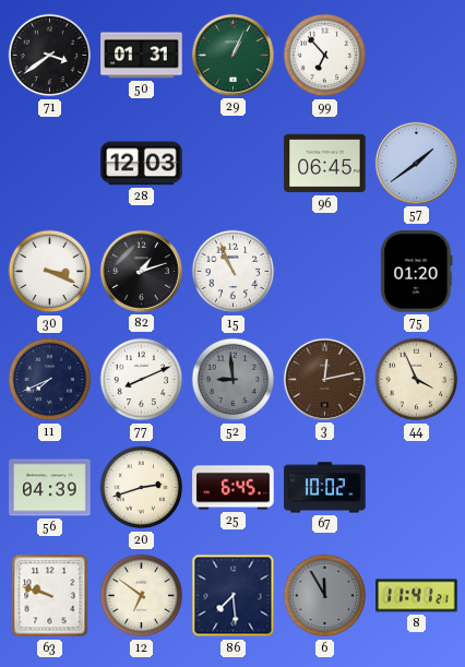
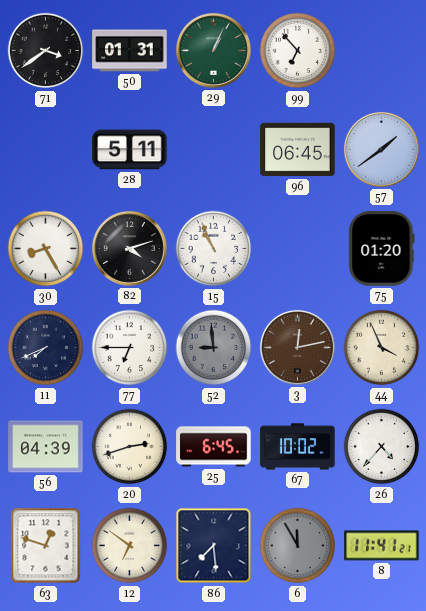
28: 12:03 -> 5:11
30: 3:19 -> 8:25
82: 1:12 -> 4:12
77: 8:11 -> 6:45
26: none -> 4:37
63: 9:48 -> 12:48
